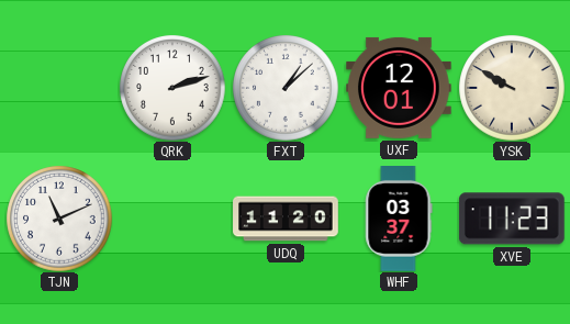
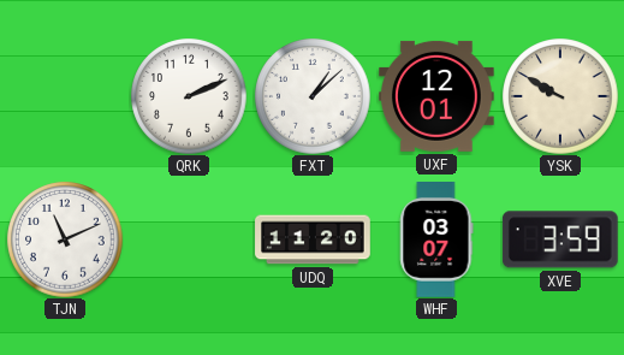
QRK: 2:12 -> 2:11
WHF: 03:37 -> 03:07
XVE: 11:23 -> 3:59
